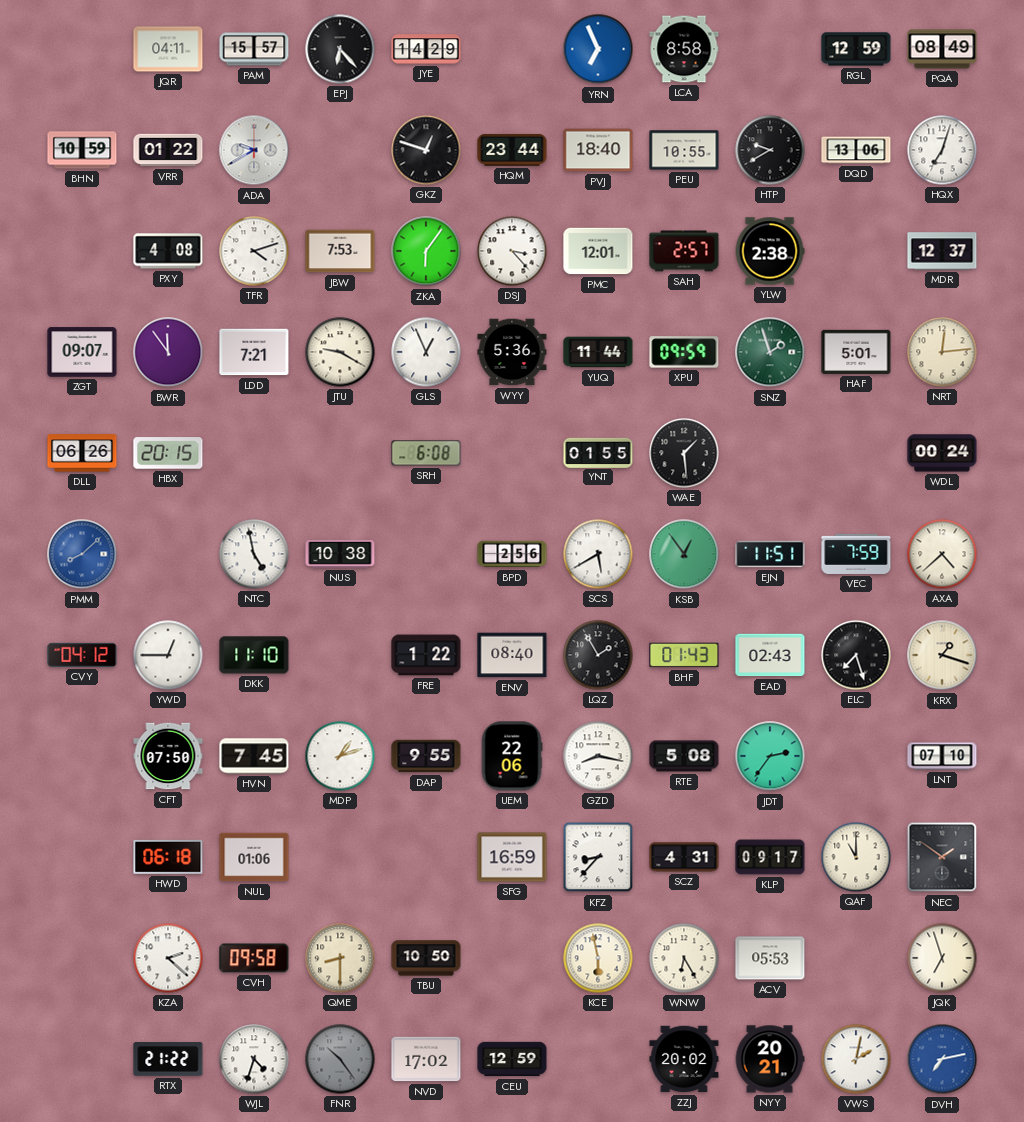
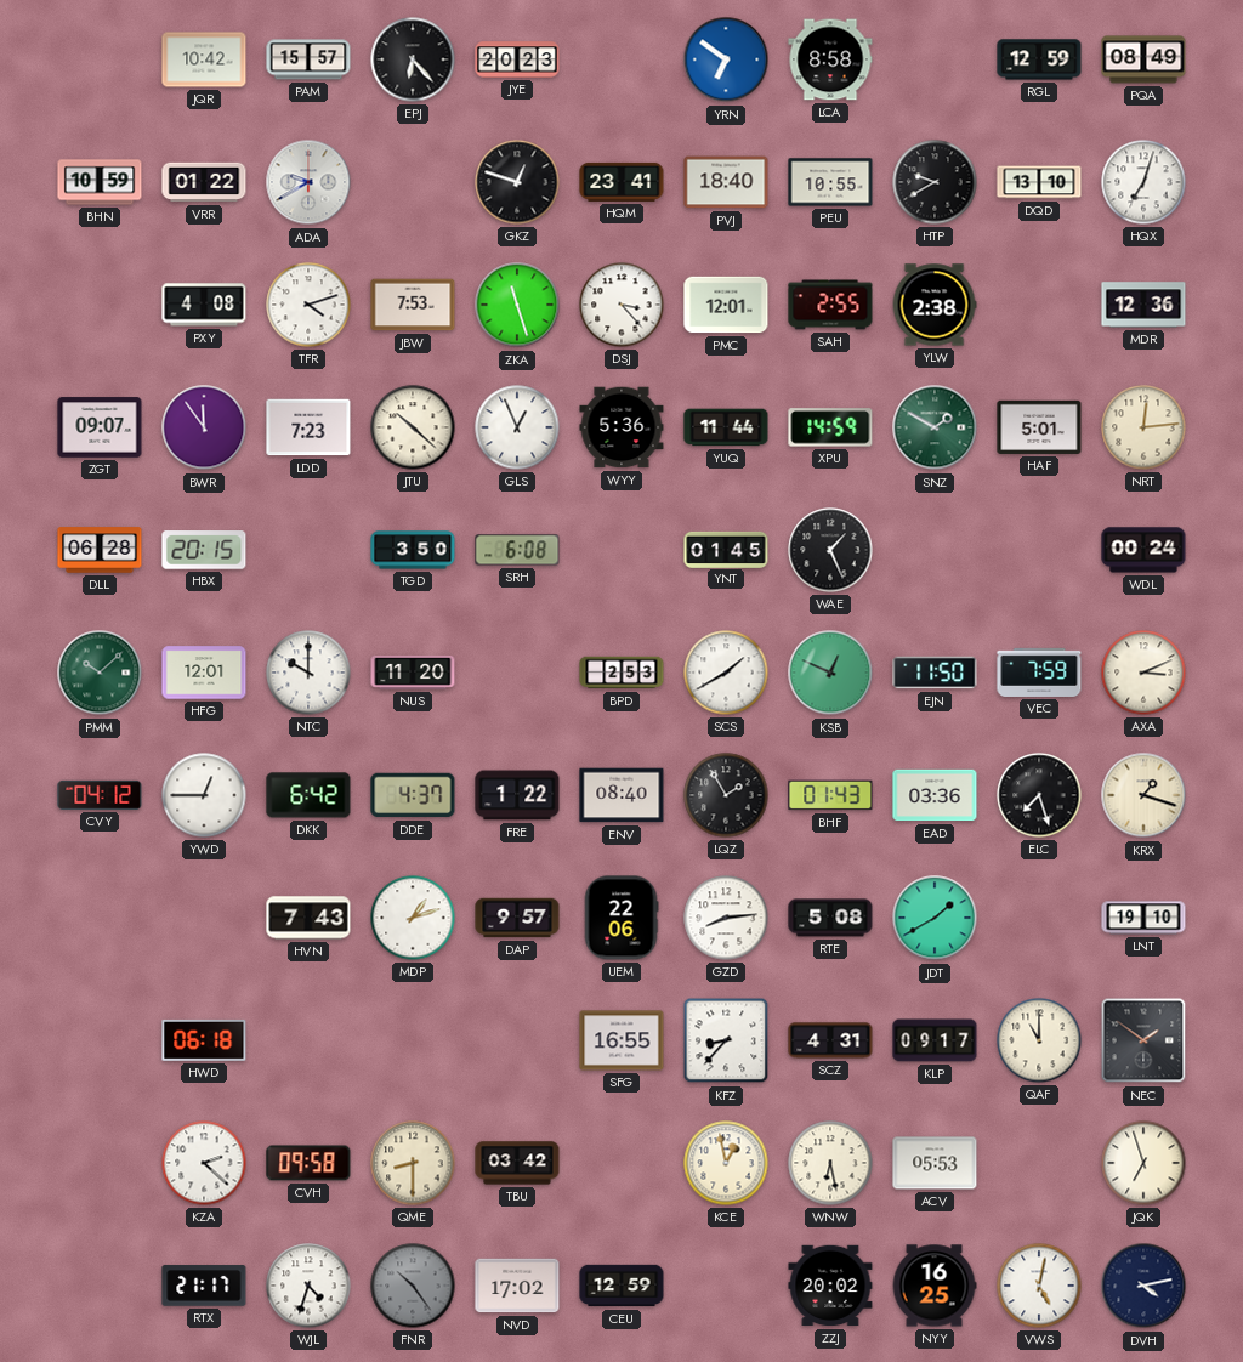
JQR: 04:11 -> 10:42
JYE: 14:29 -> 20:23
YRN: 6:56 -> 6:51
HQM: 23:44 -> 23:41
DQD: 13:06 -> 13:10
ZKA: 6:06 -> 11:27
SAH: 2:57 -> 2:55
MDR: 12:37 -> 12:36
LDD: 7:21 -> 7:23
JTU: 9:20 -> 10:22
XPU: 09:59 -> 14:59
SNZ: 1:57 -> 1:50
DLL: 06:26 -> 06:28
TGD: none -> 3:50
YNT: 01:55 -> 01:45
WAE: 1:29 -> 1:26
PMM: 8:08 -> 10:08
PMM dial: blue -> green
HFG: none -> 12:01
NTC: 4:58 -> 10:00
NUS: 10:38 -> 11:20
BPD: 2:56 -> 2:53
SCS: 5:40 -> 1:40
KSB: 12:54 -> 12:49
EJN: 11:51 -> 11:50
AXA: 4:38 -> 3:11
DKK: 11:10 -> 6:42
DDE: none -> 4:37
EAD: 02:43 -> 03:36
CFT: 07:50 -> none
HVN: 7:45 -> 7:43
DAP: 9:55 -> 9:57
GZD: 8:17 -> 8:14
JDT: 2:36 -> 1:40
LNT: 07:10 -> 19:10
NUL: 01:06 -> none
SFG: 16:59 -> 16:55
TBU: 10:50 -> 03:42
KCE: 5:58 -> 12:58
WNW: 6:25 -> 6:28
RTX: 21:22 -> 21:17
NYY: 20:21 -> 16:25
VWS: 2:02 -> 5:02
DVH: 7:13 -> 4:13
DVH dial: blue -> navy
